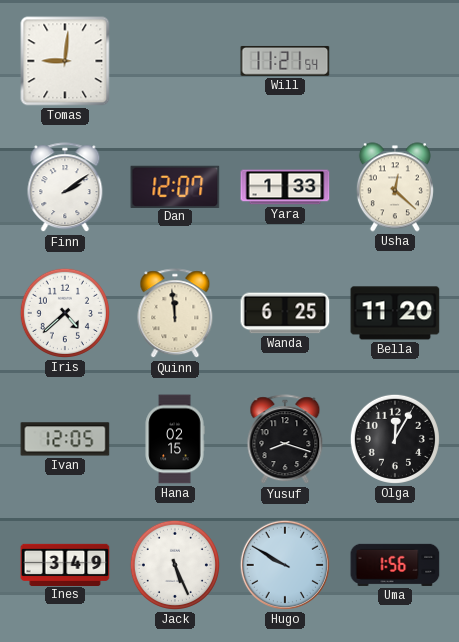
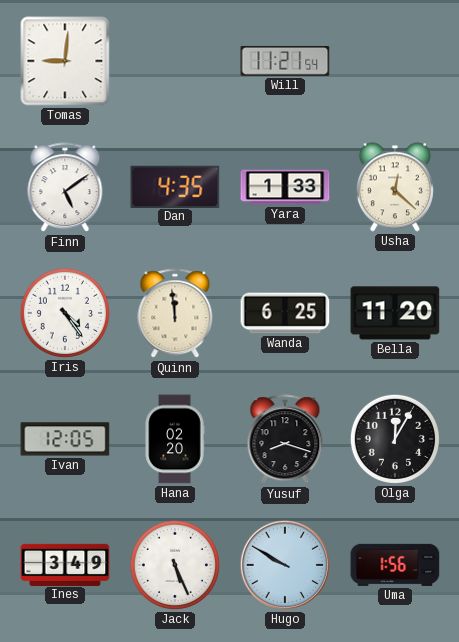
Finn: 2:09 -> 5:09
Dan: 12:07 -> 4:35
Iris: 4:38 -> 4:24
Hana: 02:15 -> 02:20
